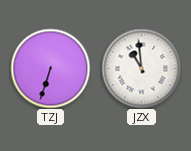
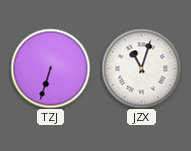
JZX: 10:59 -> 11:03
